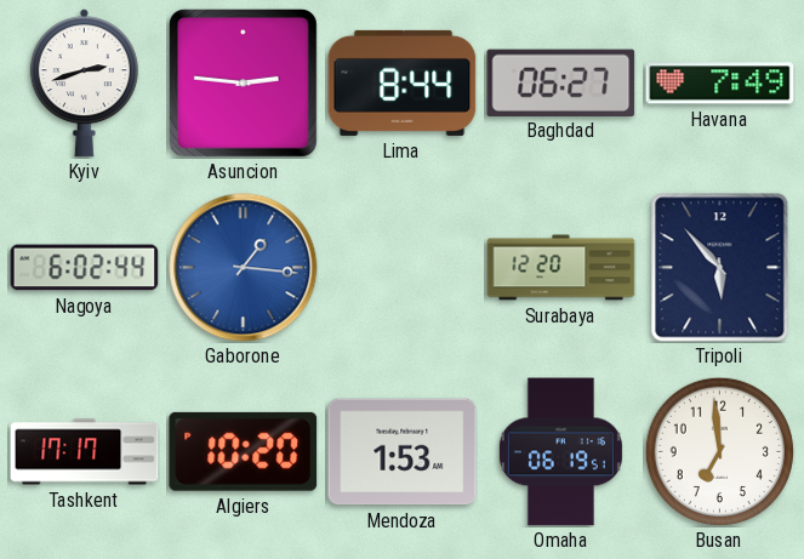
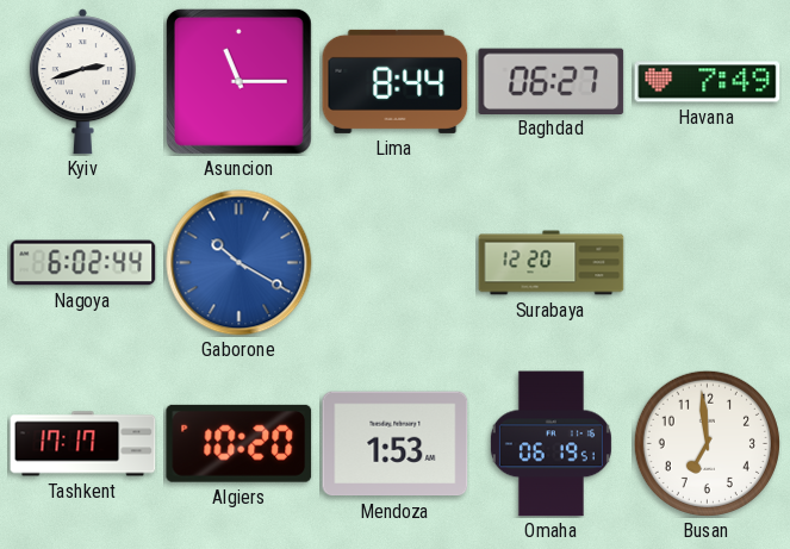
Asuncion: 2:46 -> 11:15
Gaborone: 1:16 -> 10:20
Tripoli: 5:53 -> none
